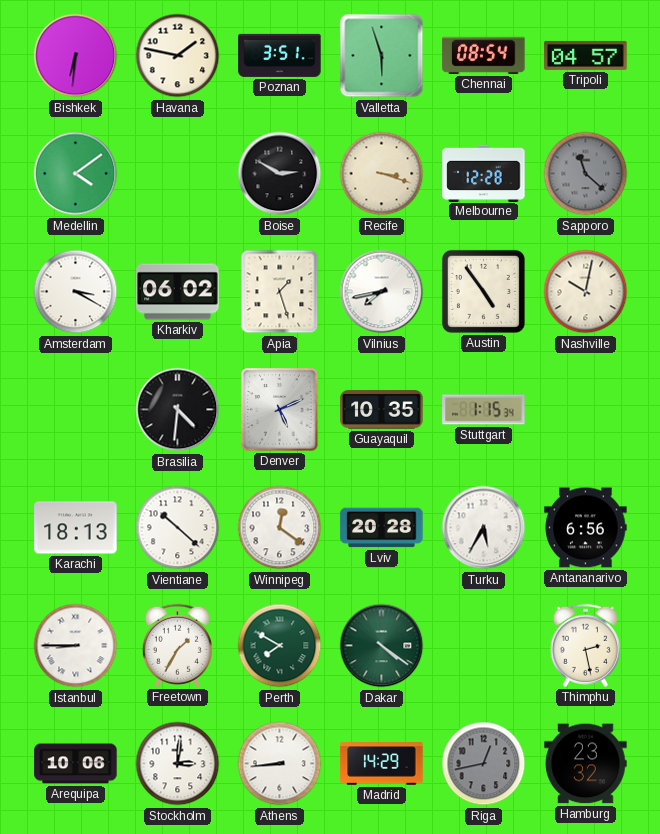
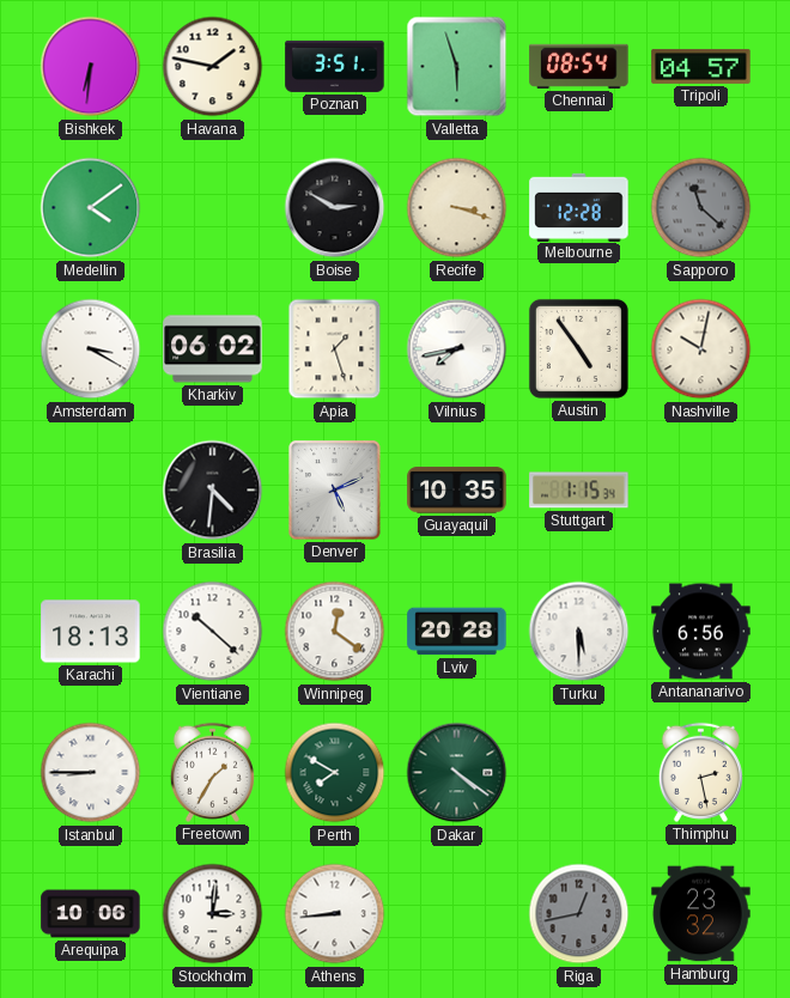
Turku: 5:35 -> 5:30
Madrid: 14:29 -> none
